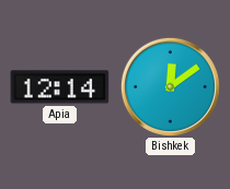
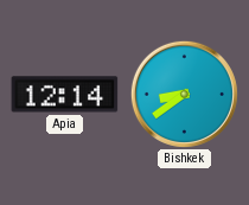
Bishkek: 12:09 -> 8:39
